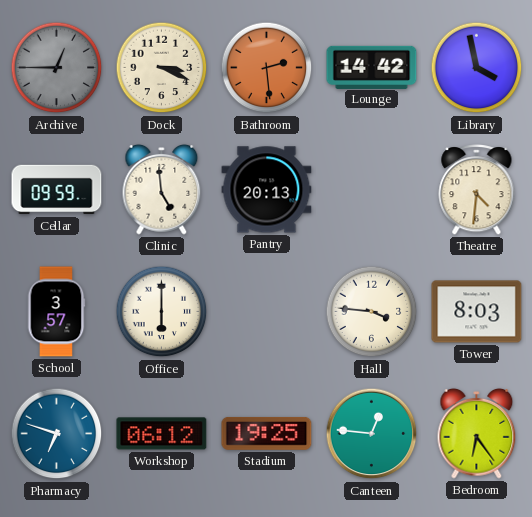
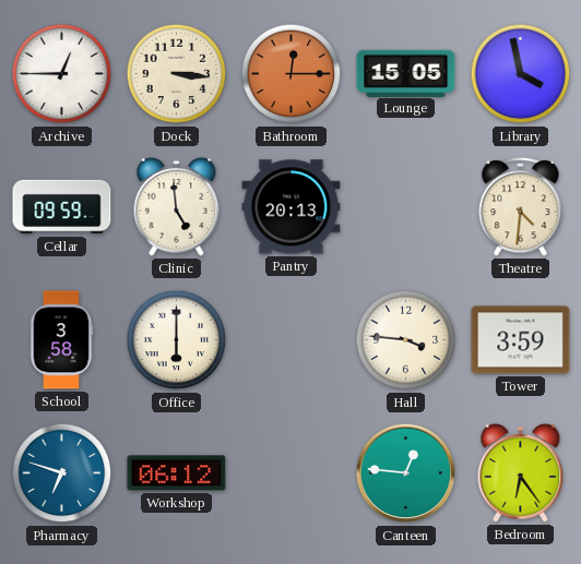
Archive dial: grey -> white
Dock: 3:19 -> 3:16
Bathroom: 2:29 -> 12:15
Lounge: 14:42 -> 15:05
School: 3:57 -> 3:58
Tower: 8:03 -> 3:59
Stadium: 19:25 -> none
